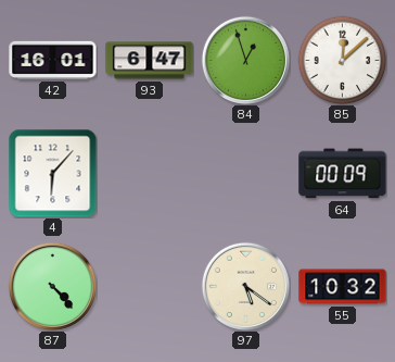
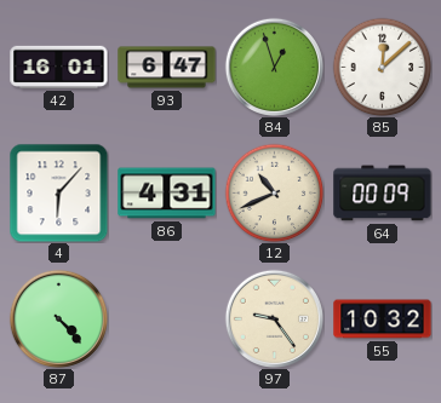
86: none -> 4:31
12: none -> 10:41
97: 5:21 -> 9:24
